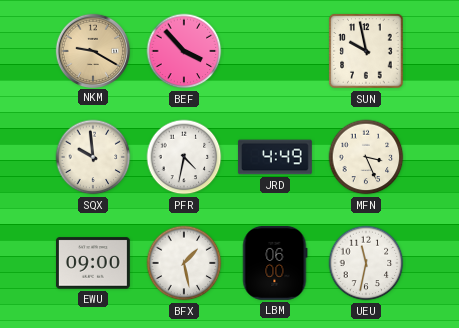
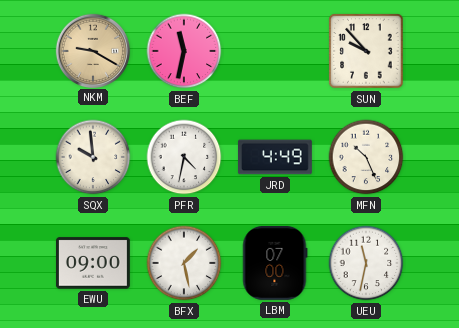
BEF: 3:53 -> 11:32
SUN: 9:58 -> 9:53
MFN: 3:26 -> 10:26
LBM: 06:00 -> 07:00
